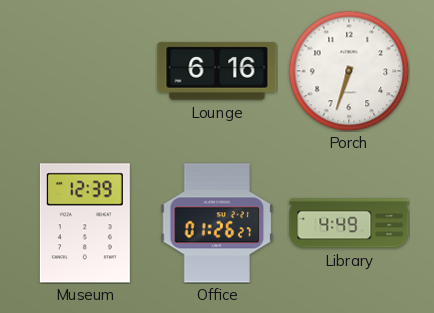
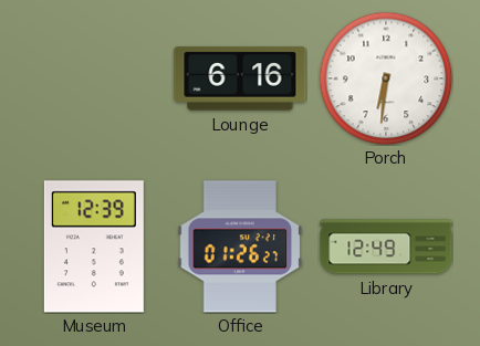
Porch: 6:33 -> 6:31
Library: 4:49 -> 12:49
